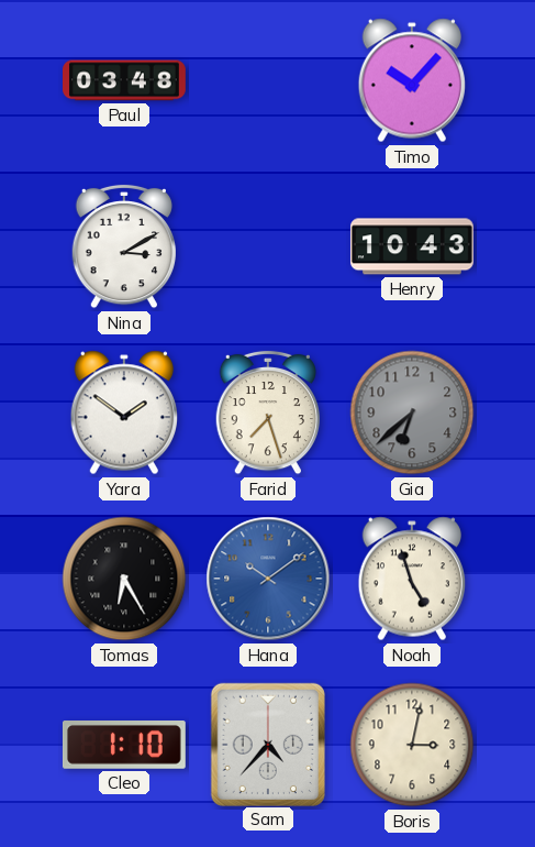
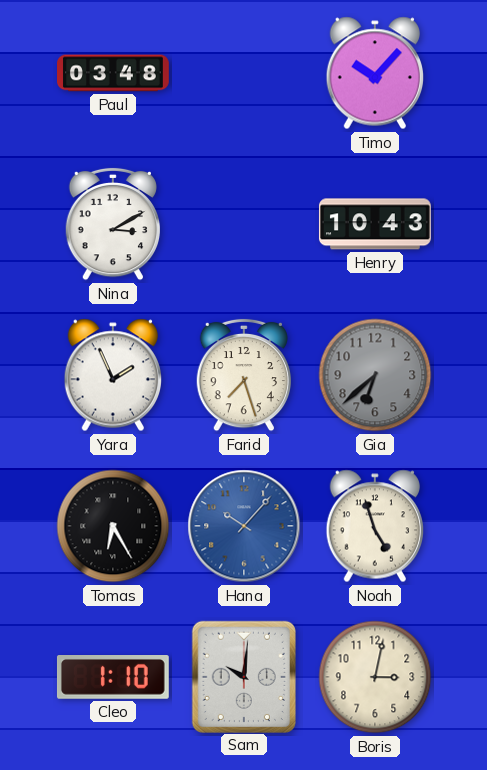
Yara: 1:51 -> 1:56
Hana: 10:09 -> 10:07
Sam: 4:37 -> 10:01
